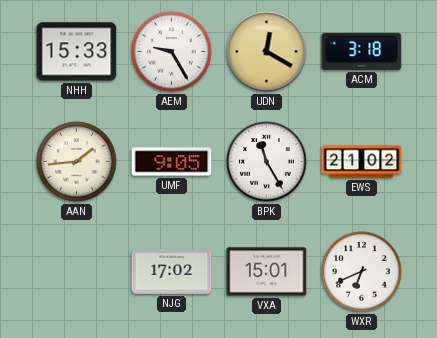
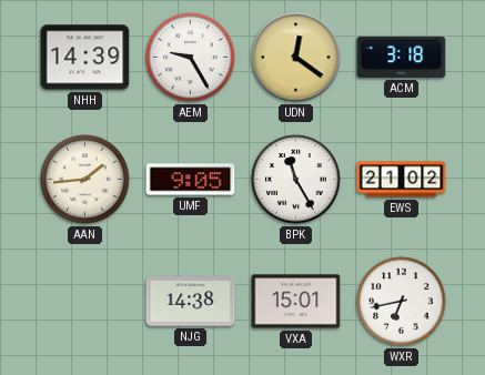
NHH: 15:33 -> 14:39
UDN: 12:20 -> 12:21
NJG: 17:02 -> 14:38
WXR: 6:41 -> 6:43
